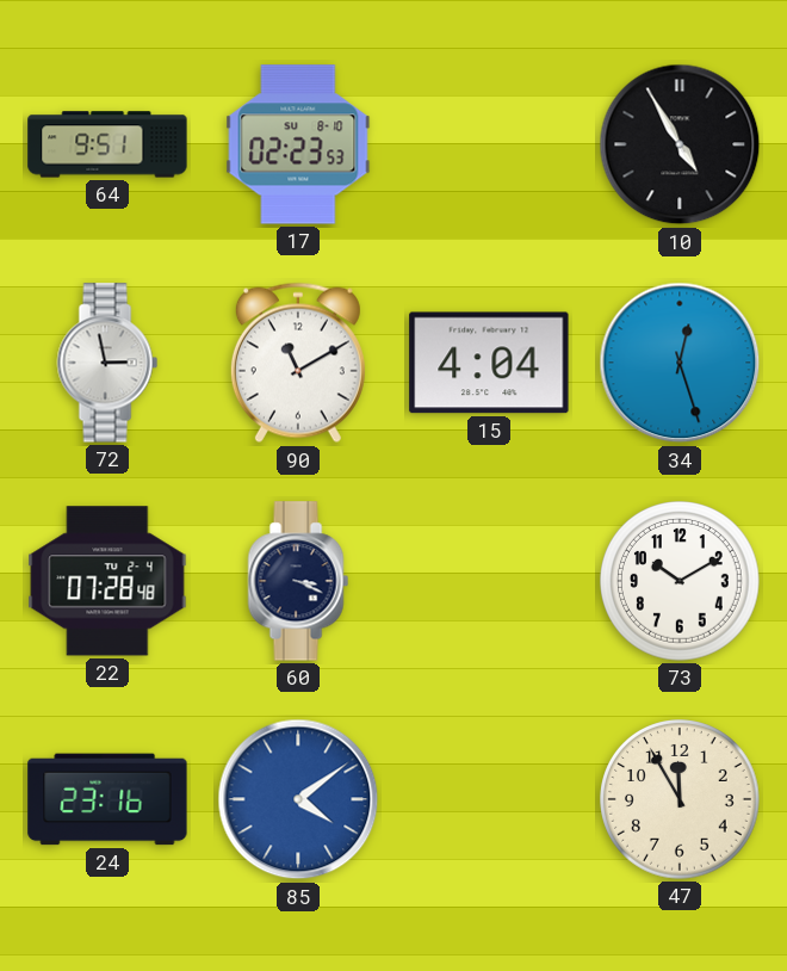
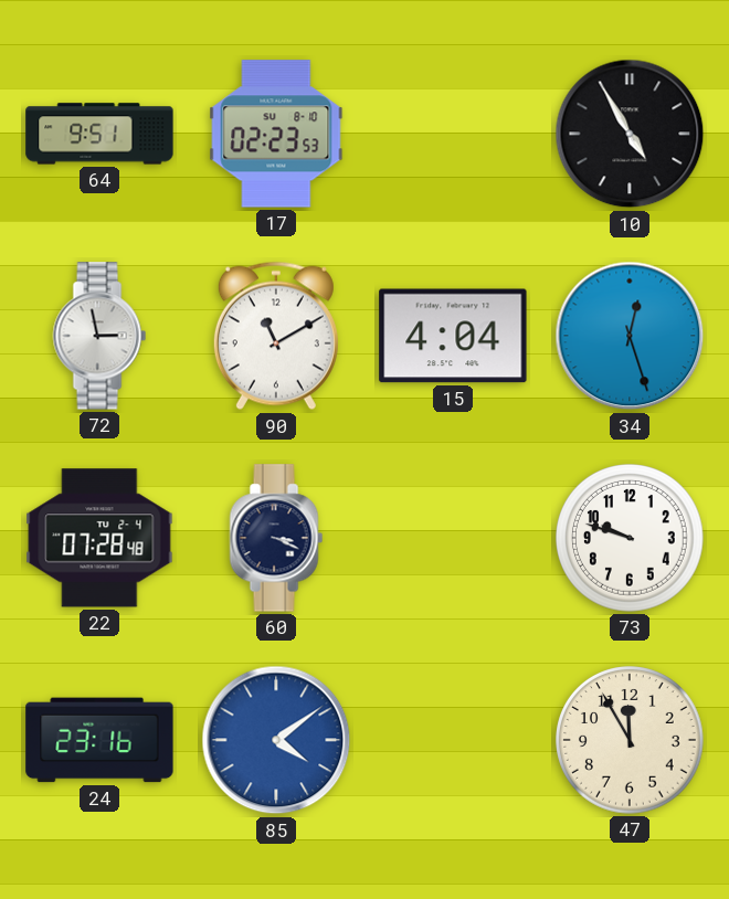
73: 10:10 -> 9:48
